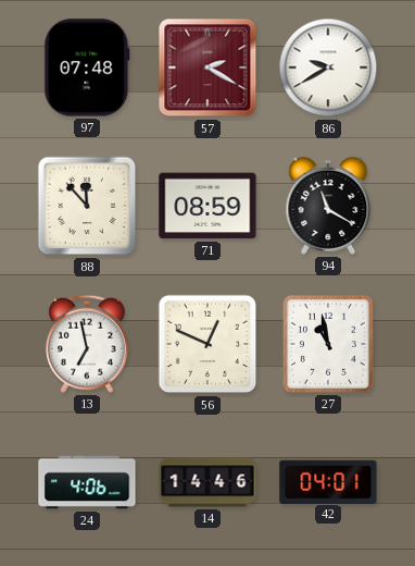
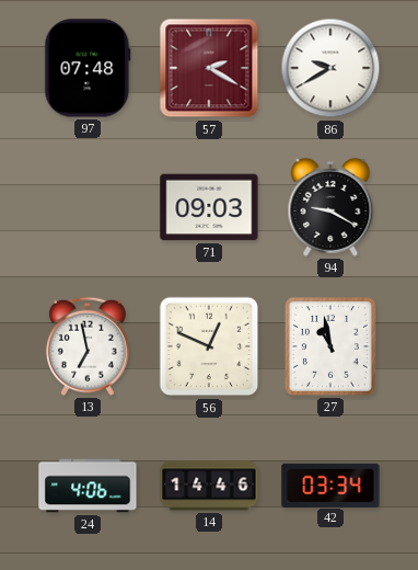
88: 11:53 -> none
71: 08:59 -> 09:03
94: 11:20 -> 9:20
42: 04:01 -> 03:34
